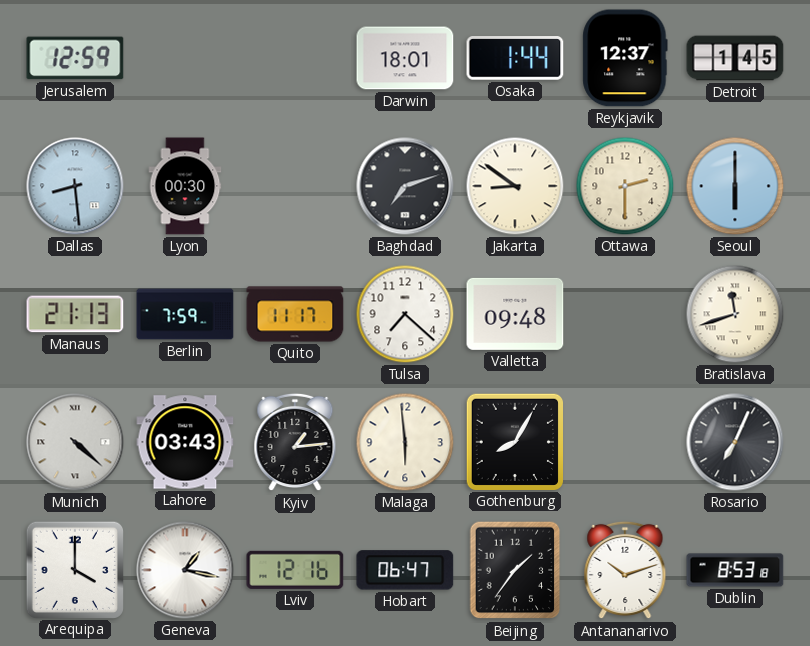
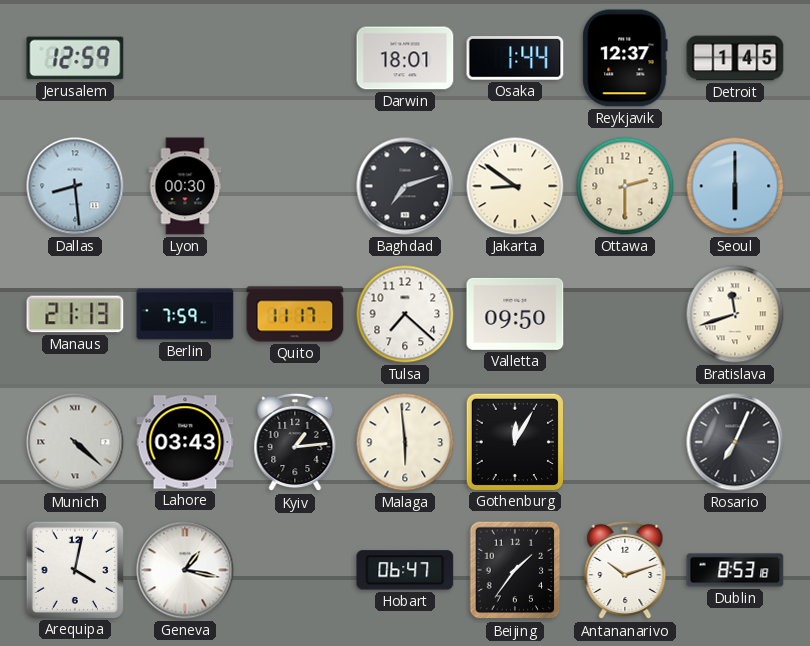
Valletta: 09:48 -> 09:50
Gothenburg: 8:05 -> 12:05
Arequipa: 4:00 -> 4:02
Lviv: 12:16 -> none
